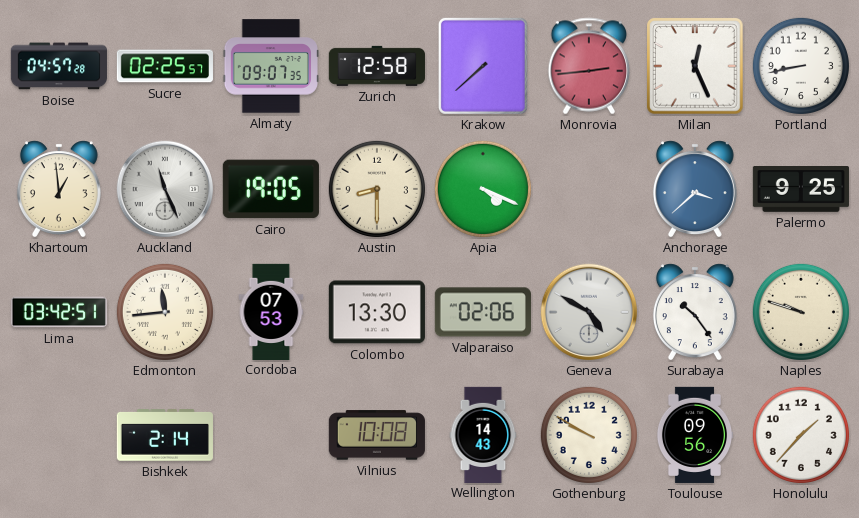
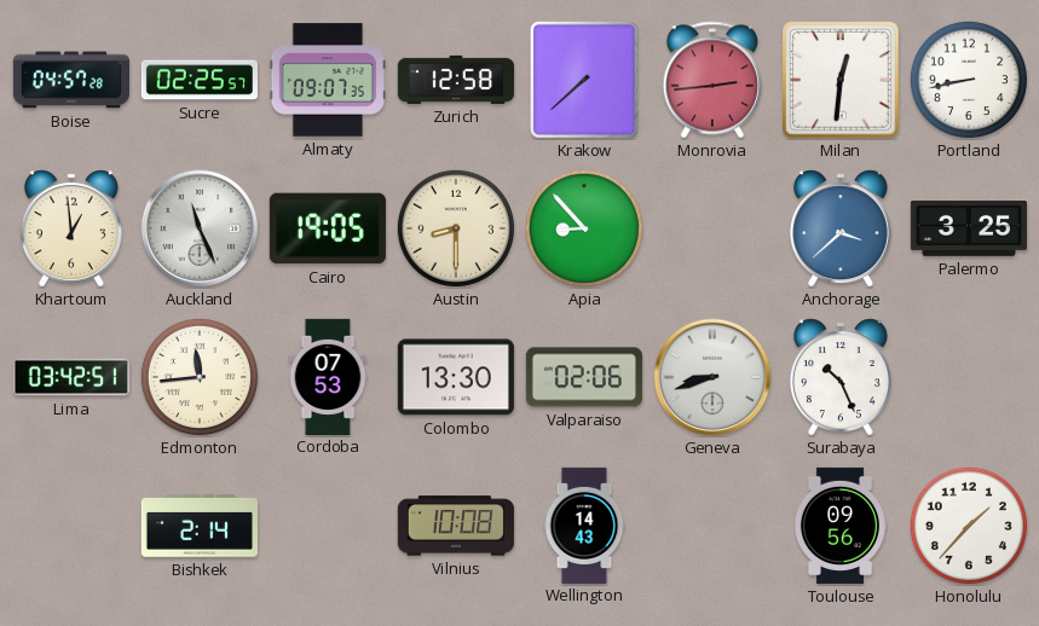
Milan: 12:26 -> 12:31
Apia: 4:19 -> 8:53
Palermo: 9:25 -> 3:25
Geneva: 4:50 -> 8:42
Surabaya: 10:24 -> 10:26
Naples: 9:48 -> none
Gothenburg: 9:50 -> none
